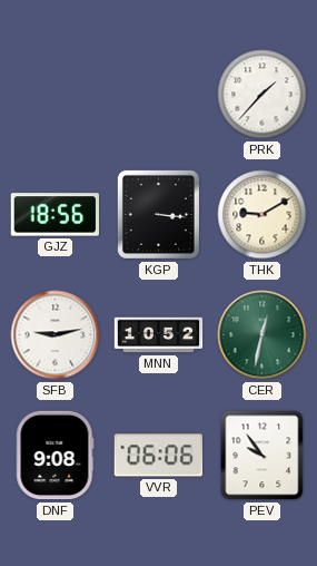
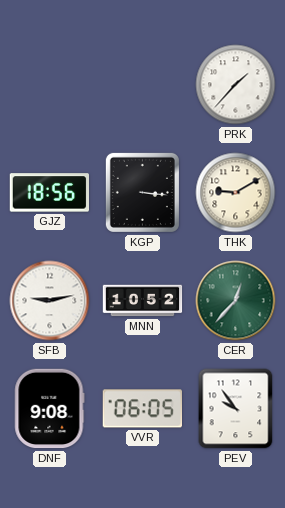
CER: 12:32 -> 12:37
VVR: 06:06 -> 06:05
